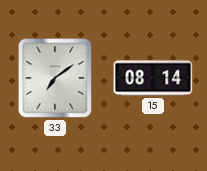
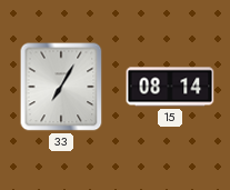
33: 7:09 -> 7:05
